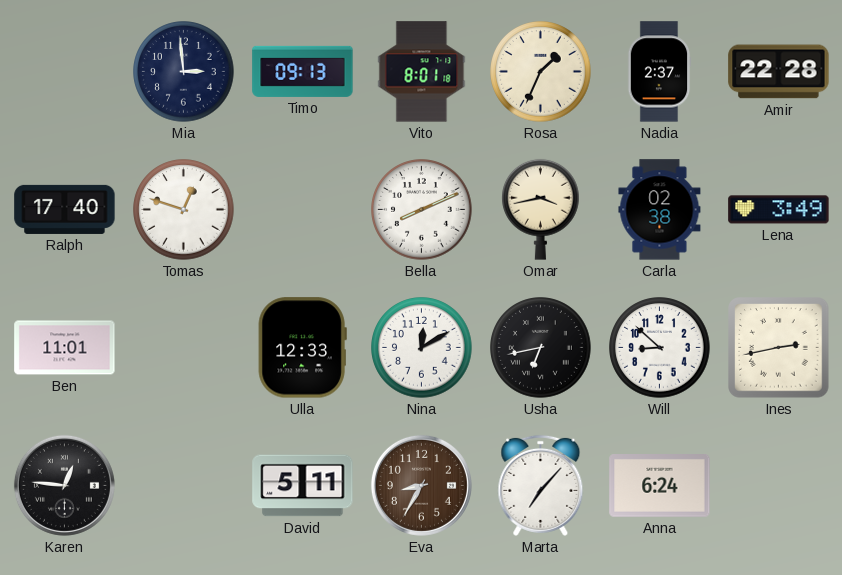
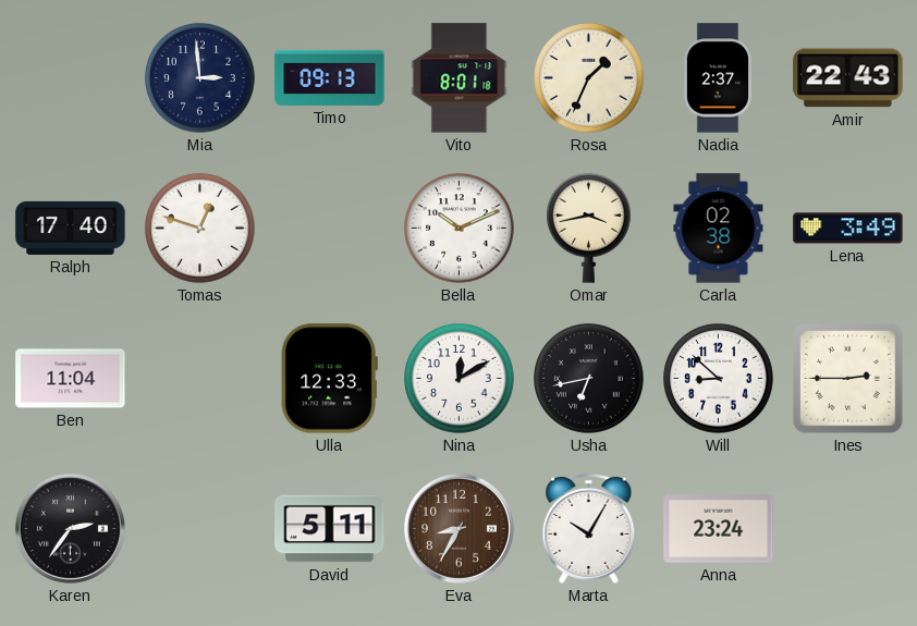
Amir: 22:28 -> 22:43
Bella: 8:11 -> 10:11
Ben: 11:01 -> 11:04
Ines: 2:43 -> 2:45
Karen: 12:46 -> 2:36
Marta: 7:07 -> 10:05
Anna: 6:24 -> 23:24
